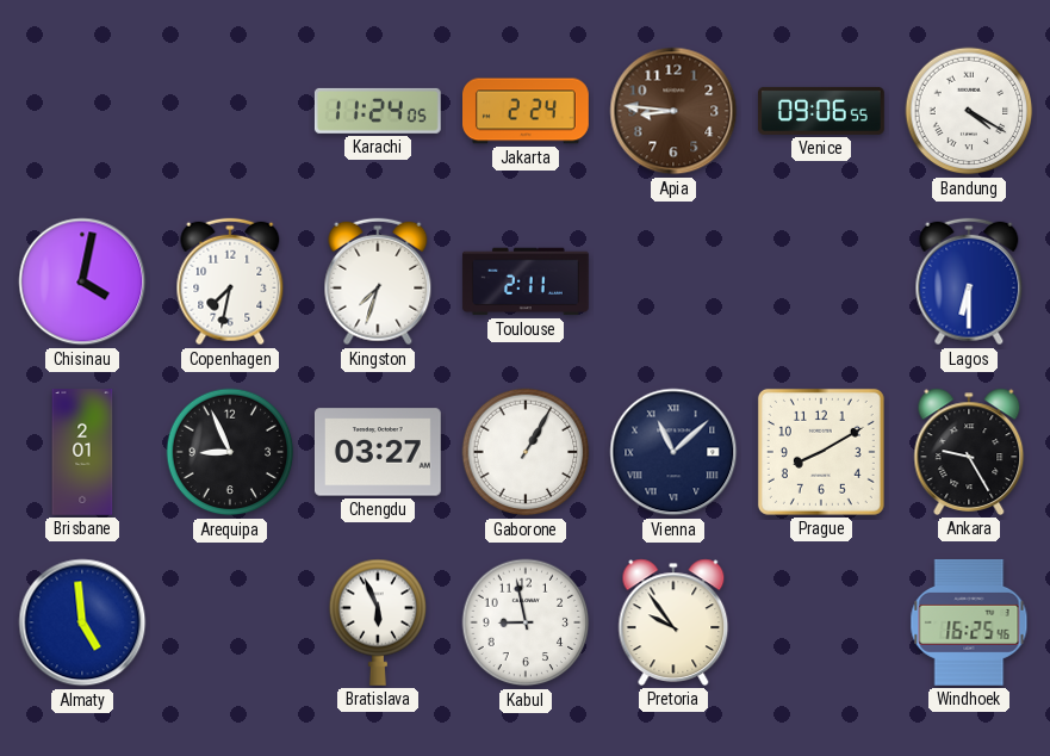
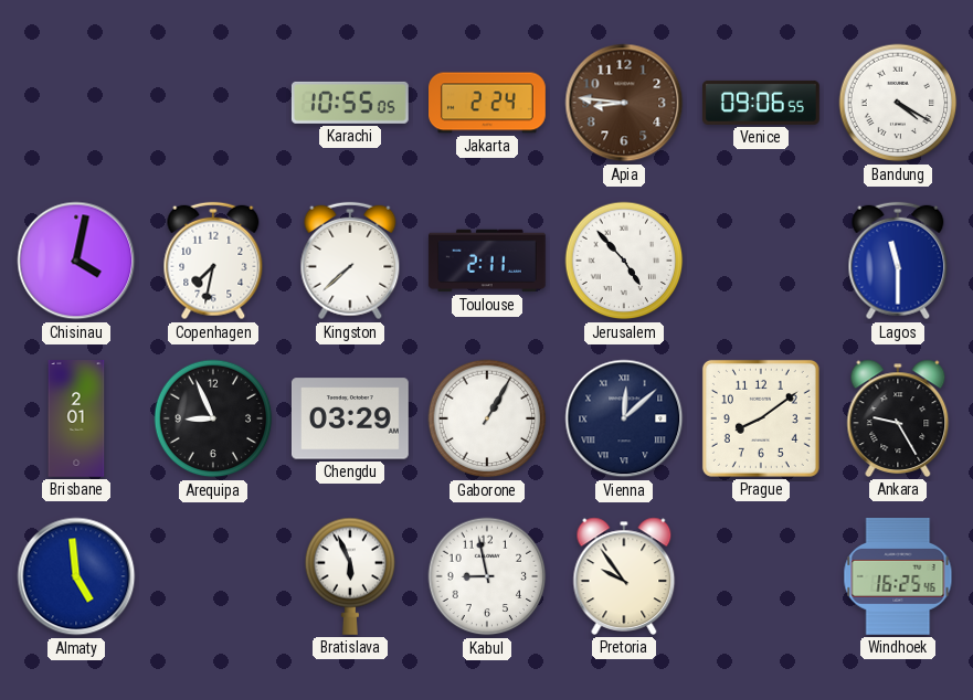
Karachi: 11:24 -> 10:55
Kingston: 7:33 -> 7:38
Jerusalem: none -> 4:53
Lagos: 6:30 -> 11:30
Chengdu: 03:27 -> 03:29
Vienna: 11:08 -> 12:08
Prague: 8:10 -> 8:09
